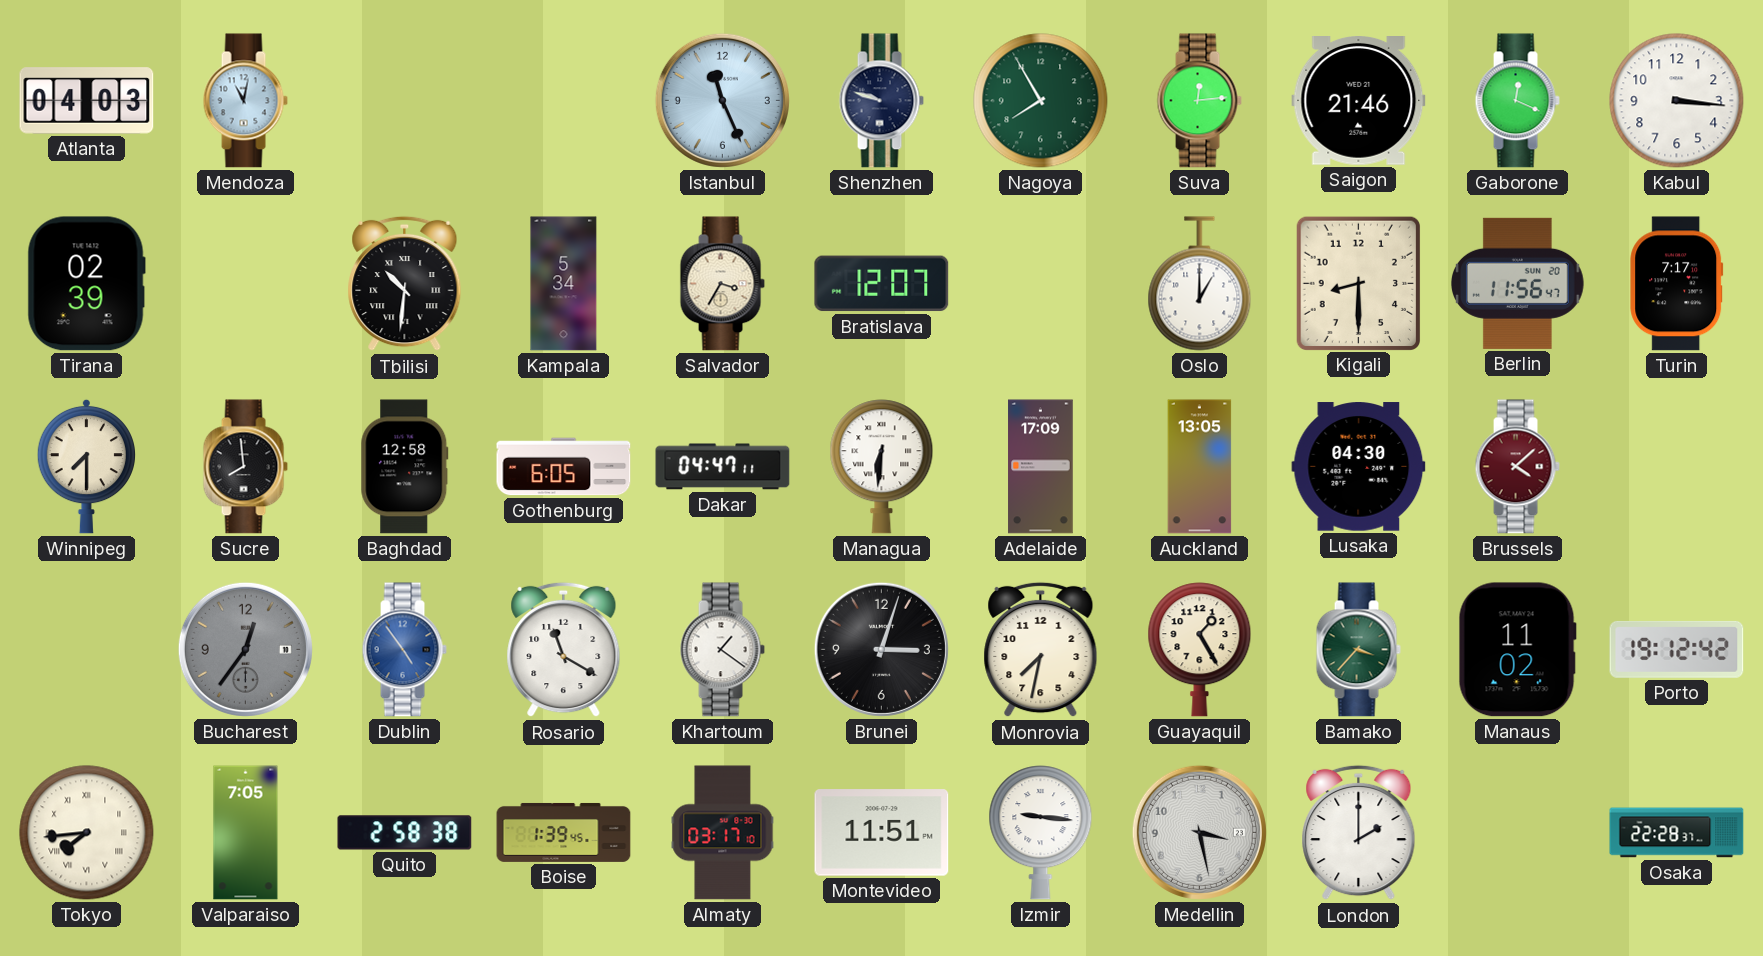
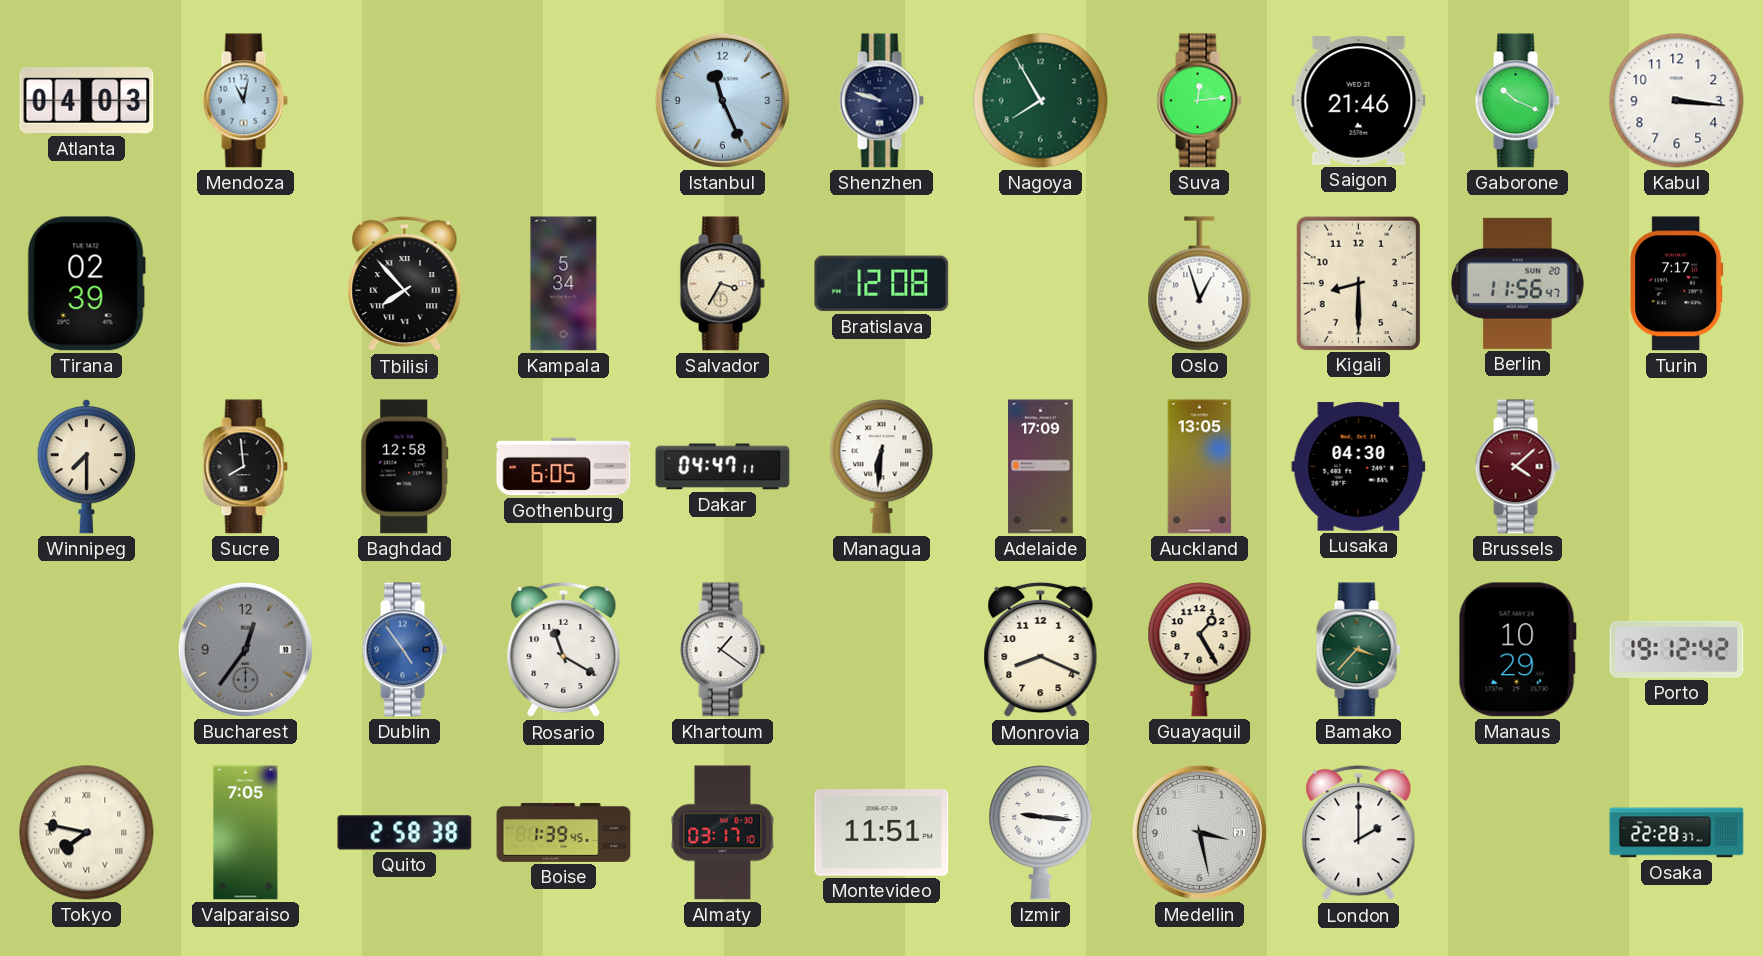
Gaborone: 12:19 -> 10:19
Tbilisi: 10:31 -> 7:53
Bratislava: 12:07 -> 12:08
Oslo: 1:00 -> 12:57
Brunei: 3:03 -> none
Monrovia: 7:32 -> 8:19
Manaus: 11:02 -> 10:29
Tokyo: 7:44 -> 7:47
